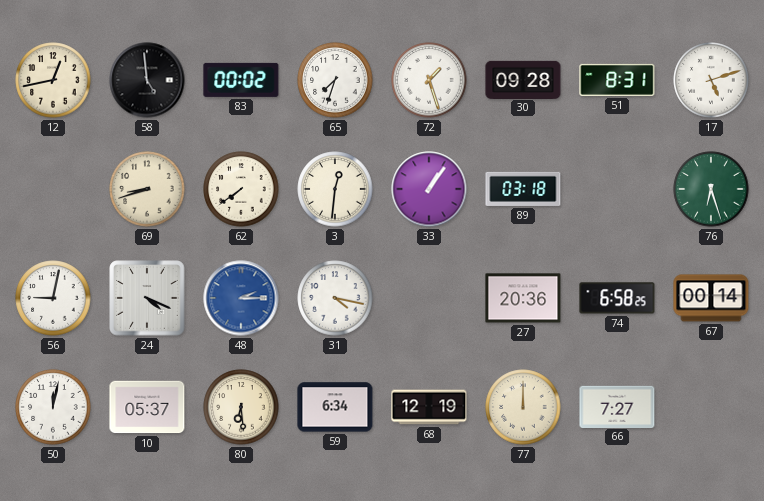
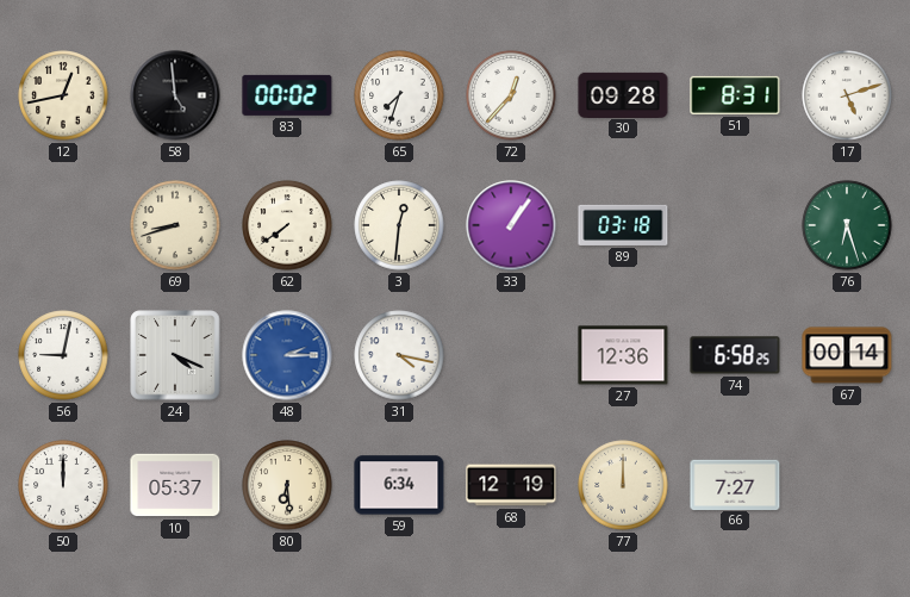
72: 1:27 -> 12:37
27: 20:36 -> 12:36
50: 12:02 -> 12:00
